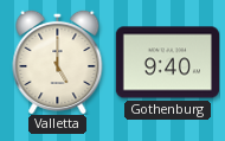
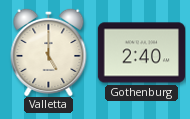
Gothenburg: 9:40 -> 2:40
